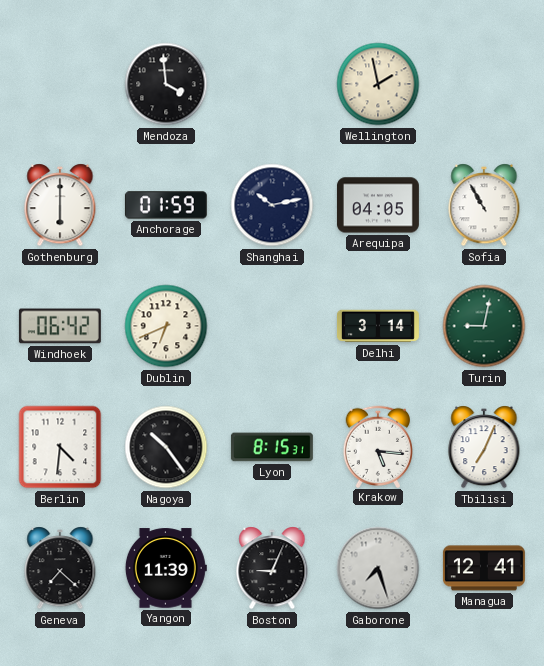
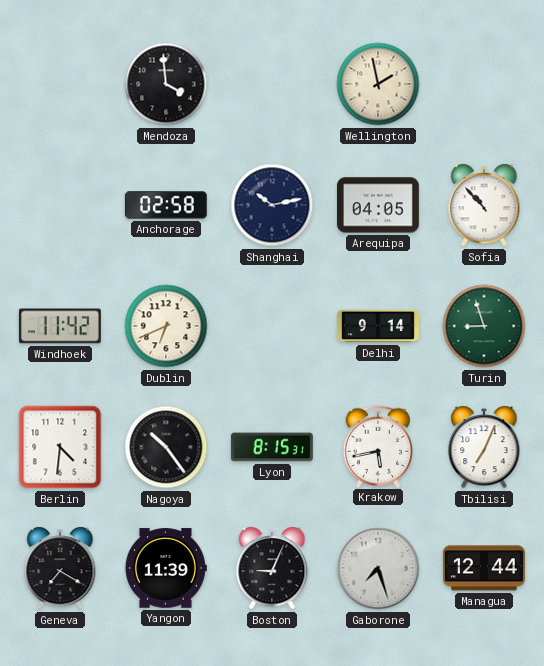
Gothenburg: 6:00 -> none
Anchorage: 01:59 -> 02:58
Sofia: 10:55 -> 10:53
Windhoek: 06:42 -> 11:42
Delhi: 3:14 -> 9:14
Turin: 9:02 -> 8:57
Krakow: 5:16 -> 5:43
Geneva: 7:22 -> 7:20
Managua: 12:41 -> 12:44
